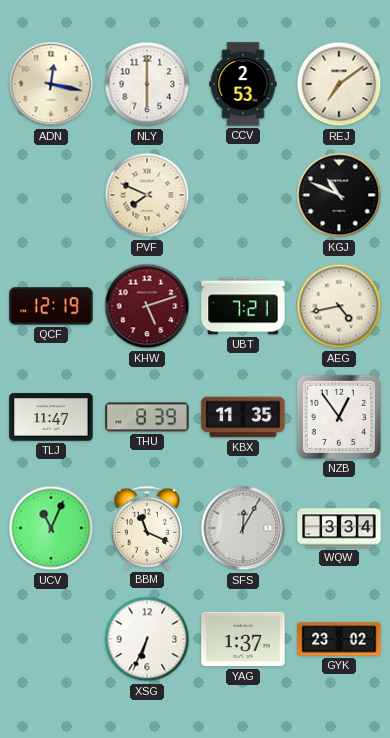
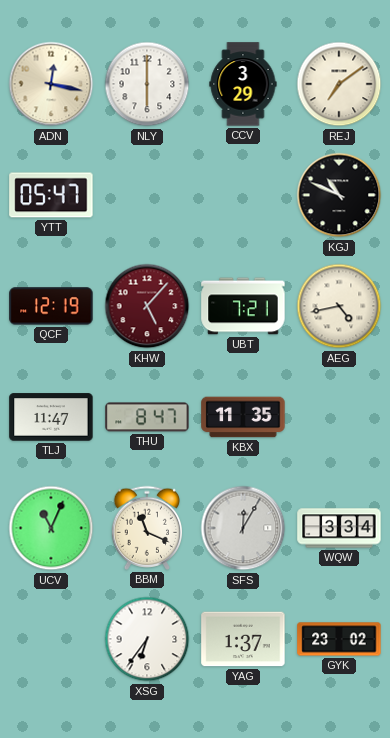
CCV: 2:53 -> 3:29
YTT: none -> 05:47
PVF: 7:49 -> none
KHW: 5:12 -> 5:07
THU: 8:39 -> 8:47
NZB: 12:54 -> none
XSG: 6:34 -> 6:36
